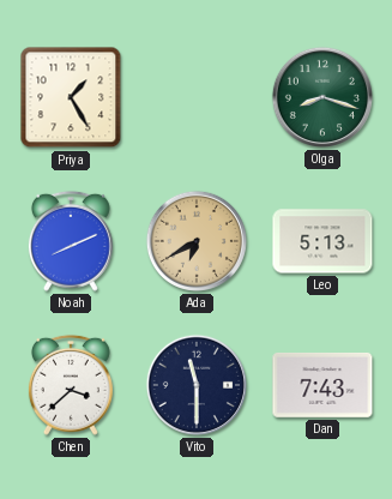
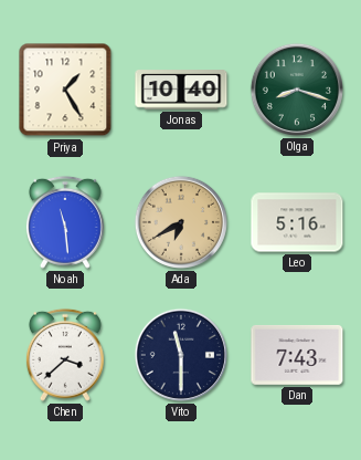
Jonas: none -> 10:40
Noah: 8:11 -> 11:29
Leo: 5:13 -> 5:16
